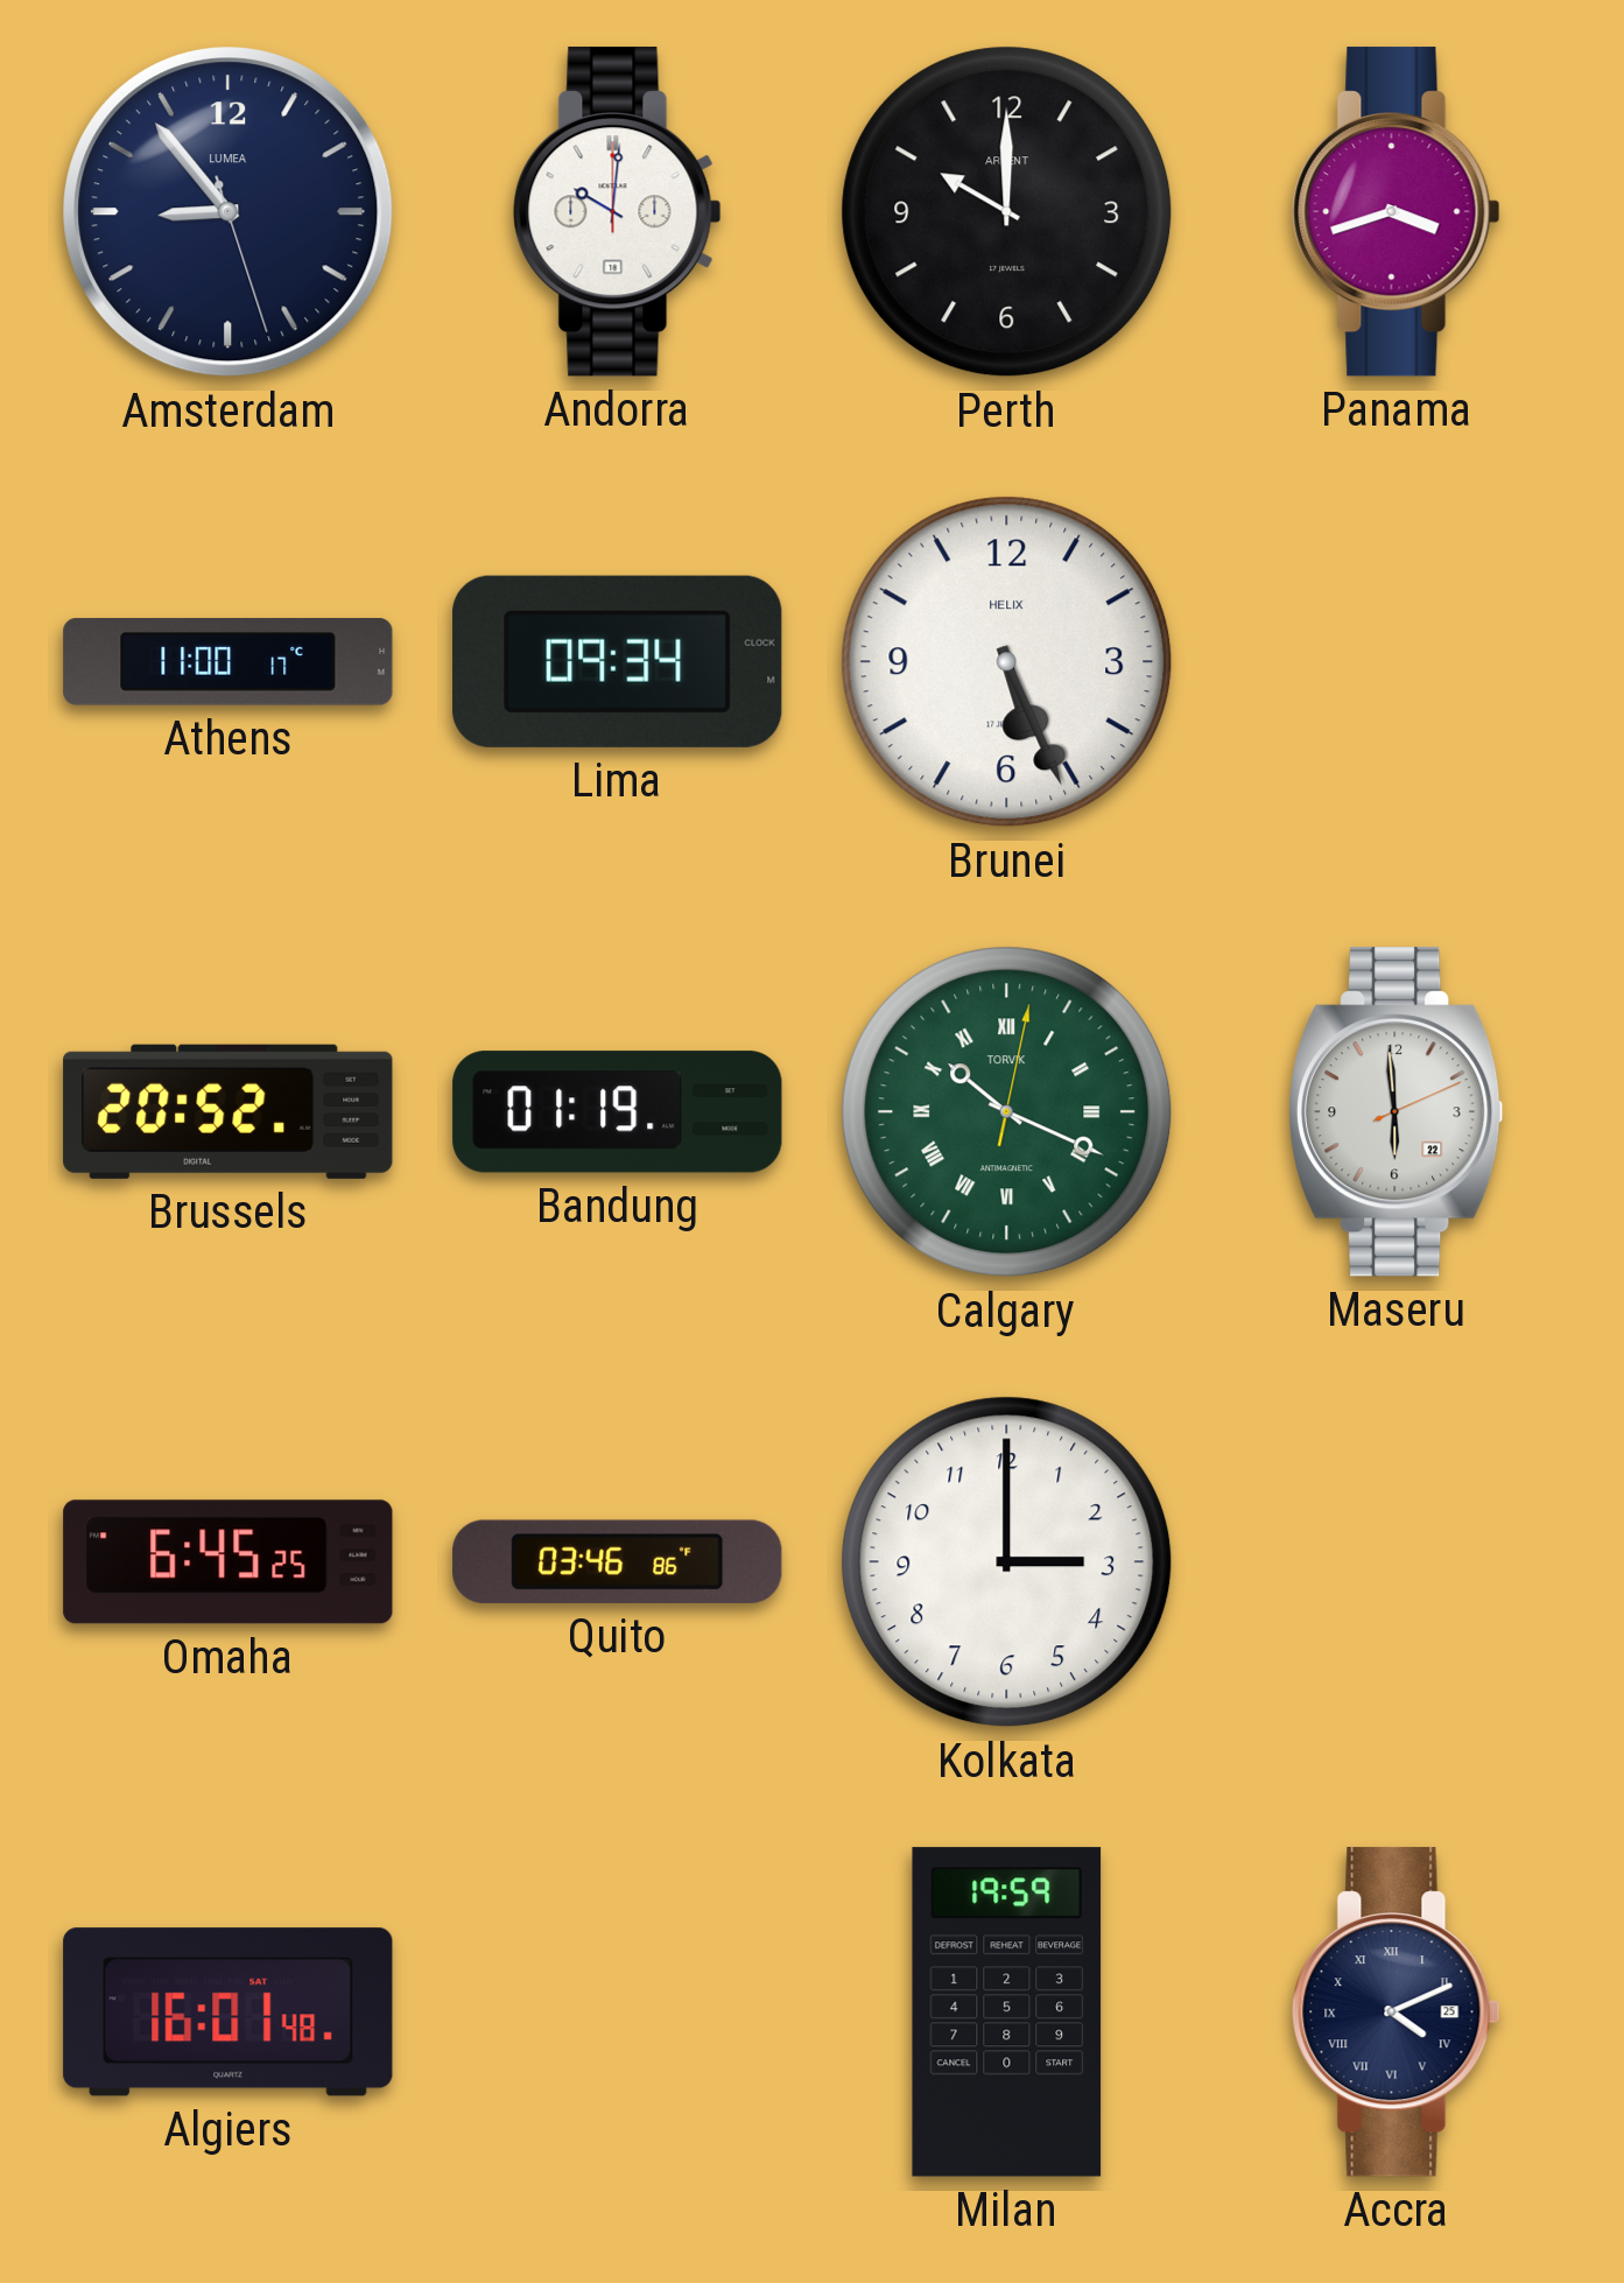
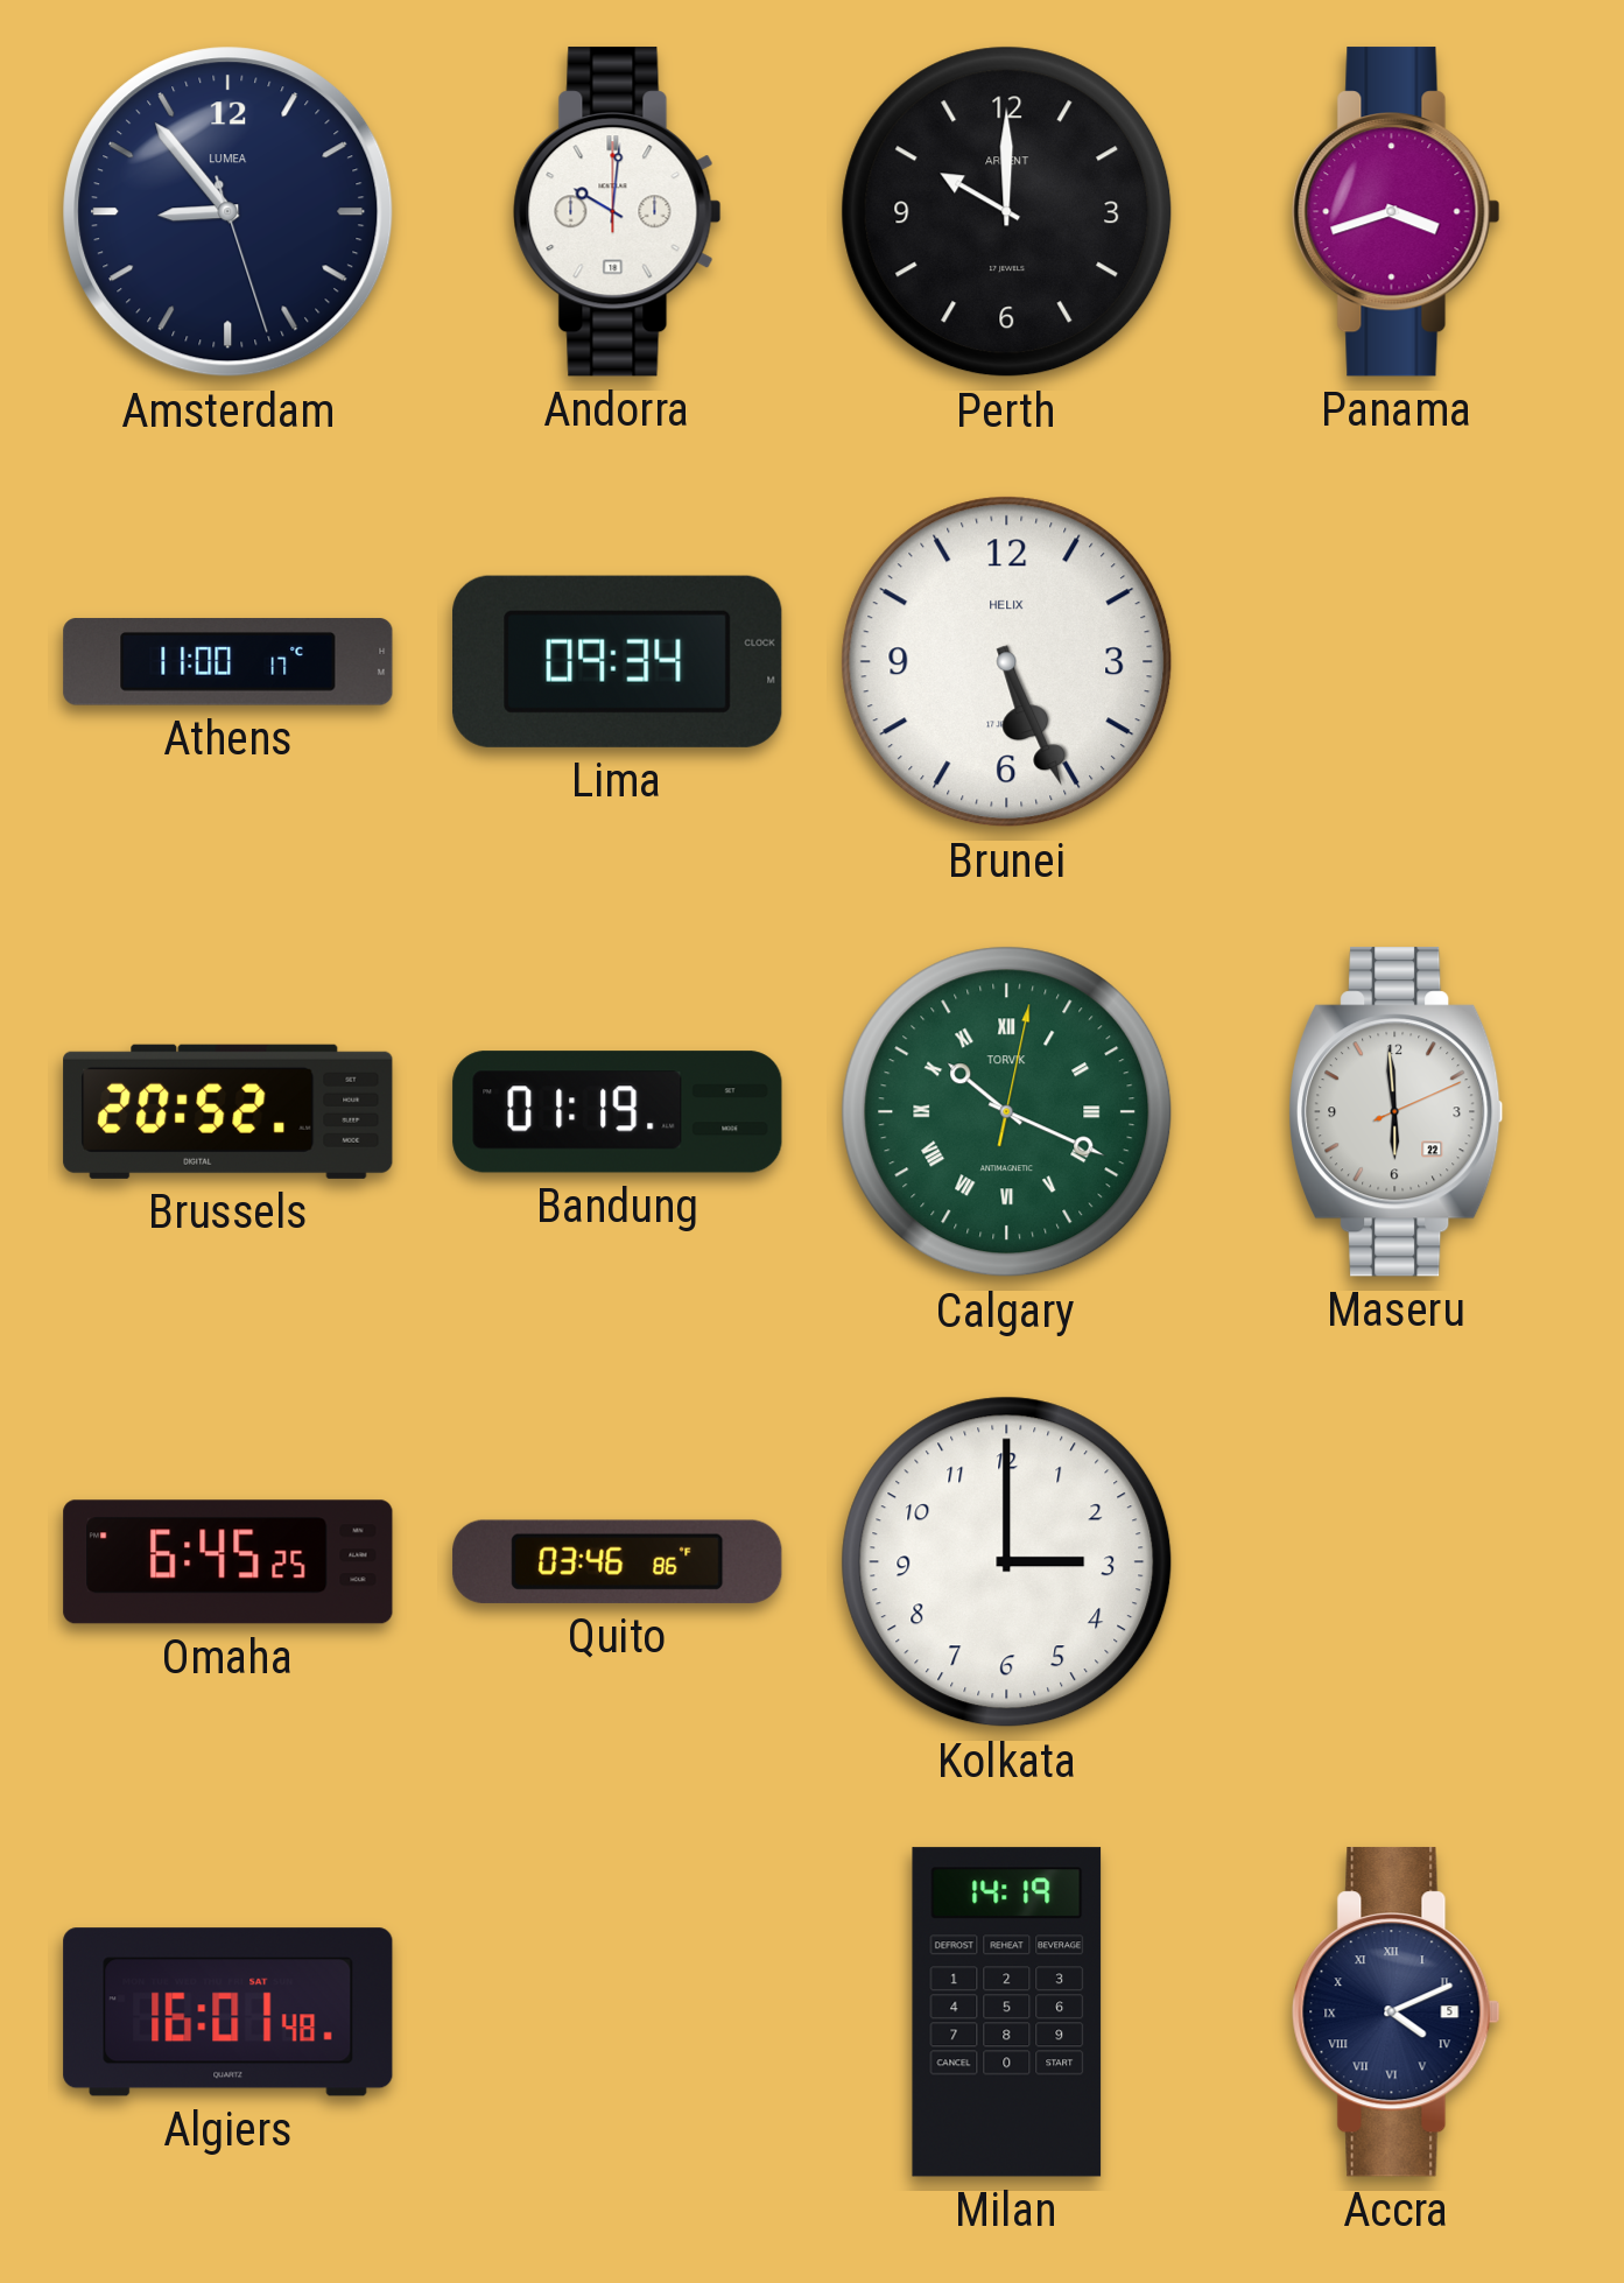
Milan: 19:59 -> 14:19
Accra date: 25 -> 5
